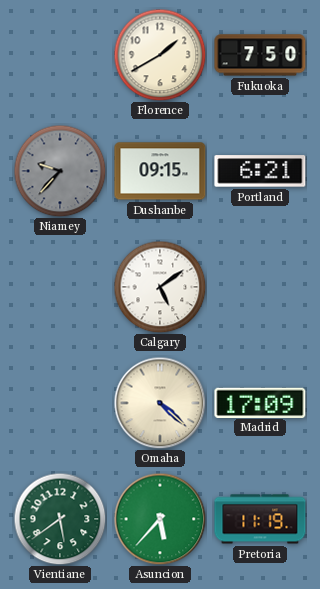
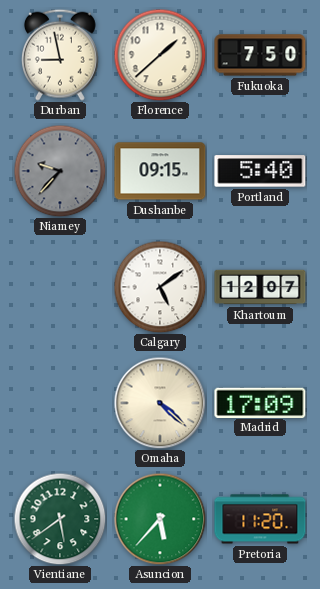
Durban: none -> 8:58
Florence: 1:40 -> 1:38
Portland: 6:21 -> 5:40
Khartoum: none -> 12:07
Pretoria: 11:19 -> 11:20
